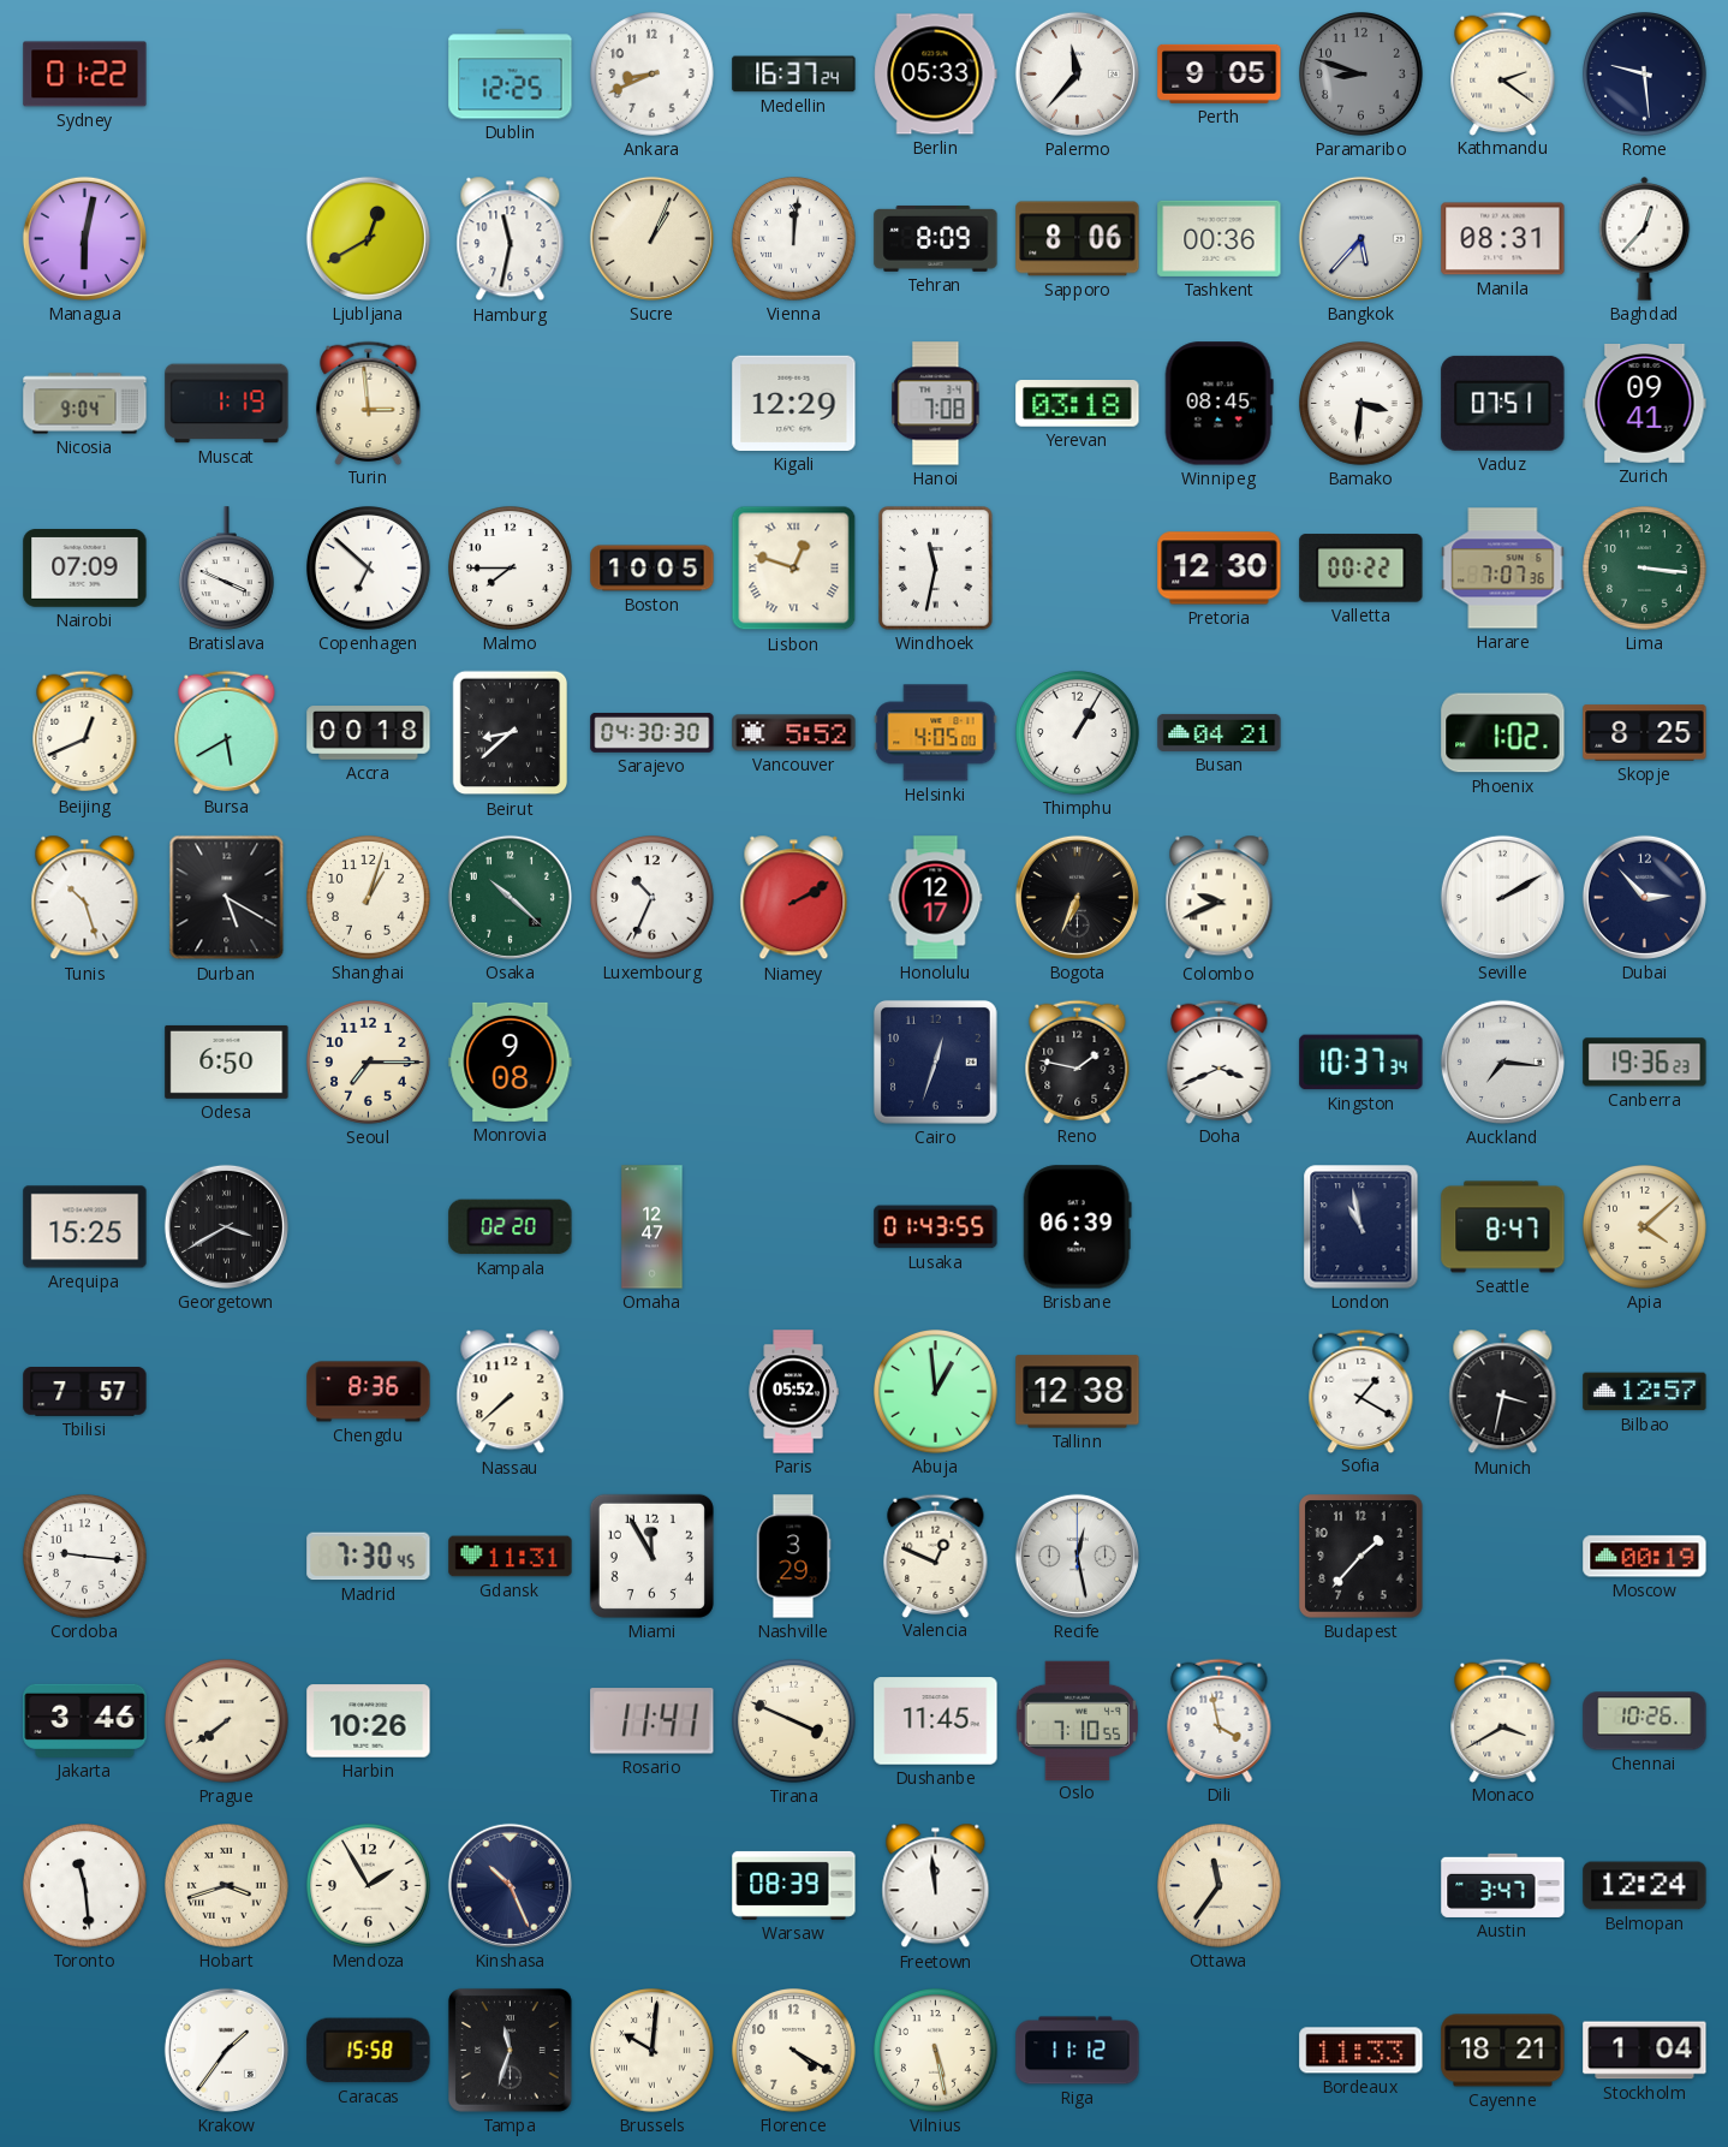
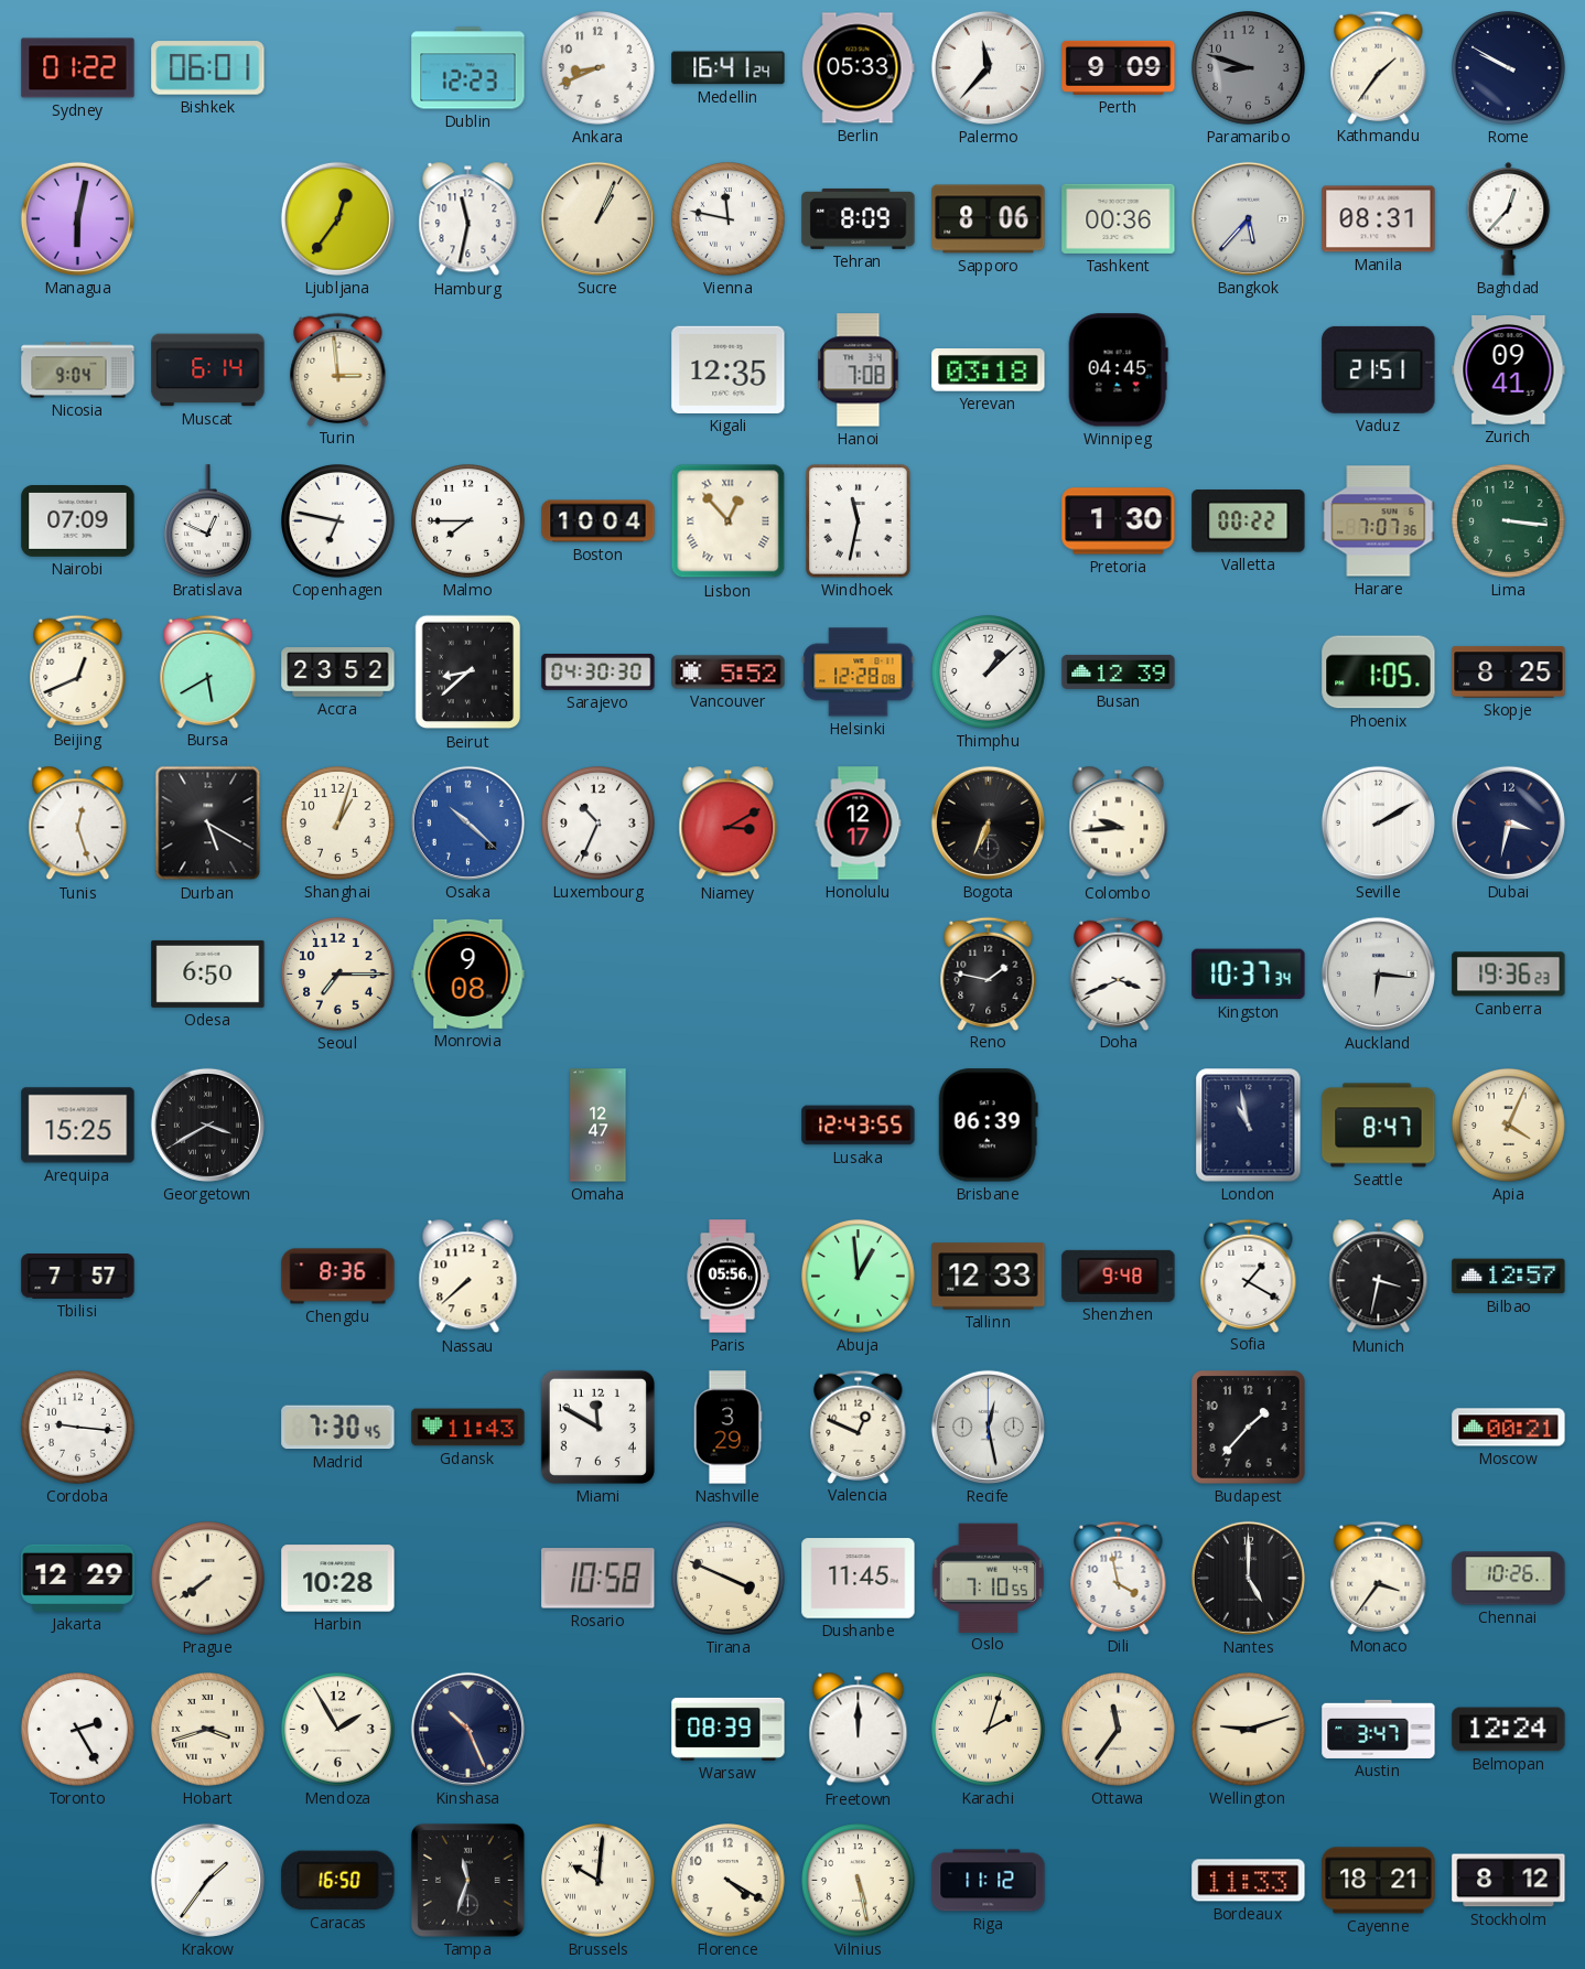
Bishkek: none -> 06:01
Dublin: 12:25 -> 12:23
Medellin: 16:37 -> 16:41
Perth: 9:05 -> 9:09
Kathmandu: 2:21 -> 1:36
Rome: 9:29 -> 9:50
Ljubljana: 12:40 -> 12:36
Vienna: 12:01 -> 11:47
Muscat: 1:19 -> 6:14
Kigali: 12:29 -> 12:35
Winnipeg: 08:45 -> 04:45
Bamako: 3:31 -> none
Vaduz: 07:51 -> 21:51
Bratislava: 3:49 -> 12:49
Copenhagen: 6:52 -> 6:47
Boston: 10:05 -> 10:04
Lisbon: 12:48 -> 12:53
Pretoria: 12:30 -> 1:30
Accra: 00:18 -> 23:52
Helsinki: 4:05 -> 12:28
Thimphu: 1:05 -> 1:08
Busan: 04:21 -> 12:39
Phoenix: 1:02 -> 1:05
Tunis: 10:27 -> 12:27
Osaka dial: green -> blue
Niamey: 2:10 -> 3:10
Colombo: 9:41 -> 9:44
Dubai: 2:53 -> 3:32
Cairo: 12:33 -> none
Auckland: 7:16 -> 6:16
Kampala: 02:20 -> none
Lusaka: 01:43 -> 12:43
Apia: 4:08 -> 4:04
Paris: 05:52 -> 05:56
Tallinn: 12:38 -> 12:33
Shenzhen: none -> 9:48
Gdansk: 11:31 -> 11:43
Miami: 11:55 -> 11:50
Moscow: 00:19 -> 00:21
Jakarta: 3:46 -> 12:29
Harbin: 10:26 -> 10:28
Rosario: 11:41 -> 10:58
Nantes: none -> 5:00
Monaco: 3:40 -> 3:36
Toronto: 11:29 -> 2:25
Freetown: 11:59 -> 12:00
Karachi: none -> 2:03
Wellington: none -> 9:12
Caracas: 15:58 -> 16:50
Stockholm: 1:04 -> 8:12
